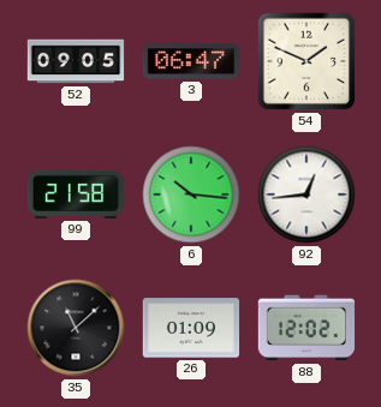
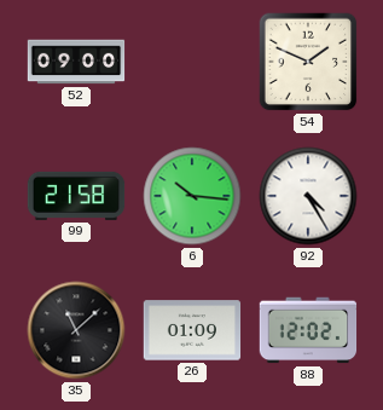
52: 09:05 -> 09:00
3: 06:47 -> none
92: 12:44 -> 4:25
